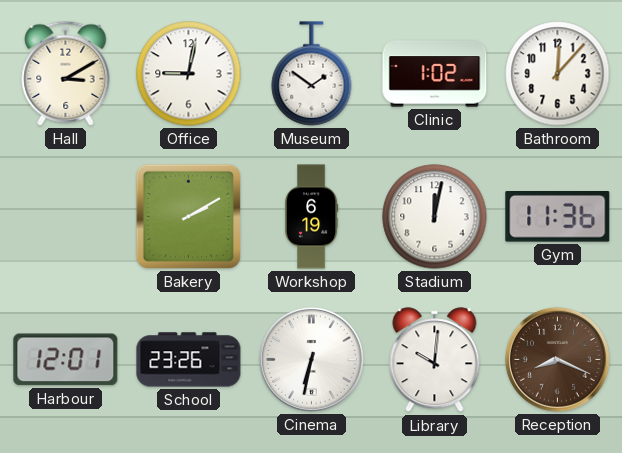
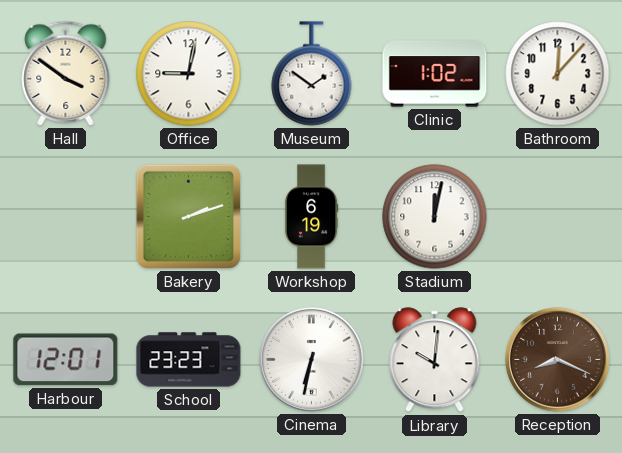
Hall: 3:10 -> 3:51
Bakery: 2:10 -> 2:12
Gym: 11:36 -> none
School: 23:26 -> 23:23
